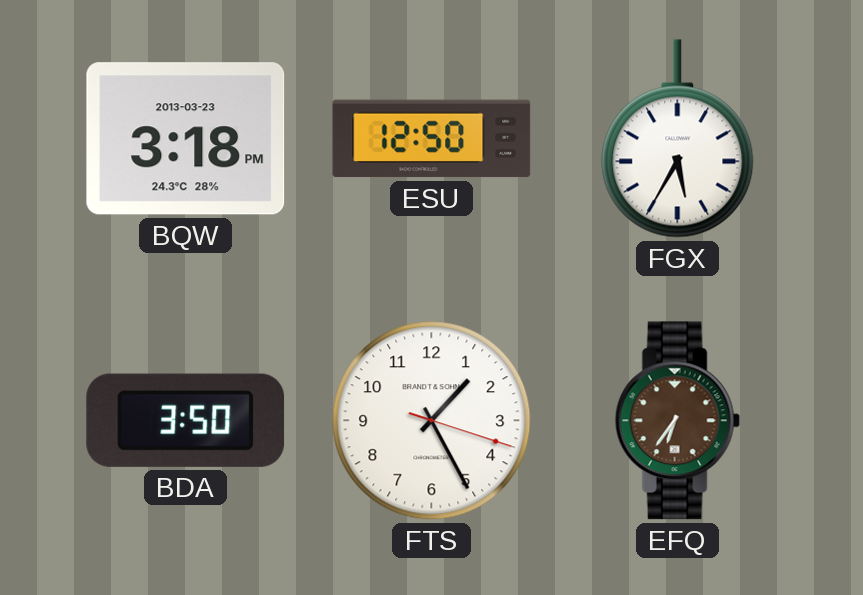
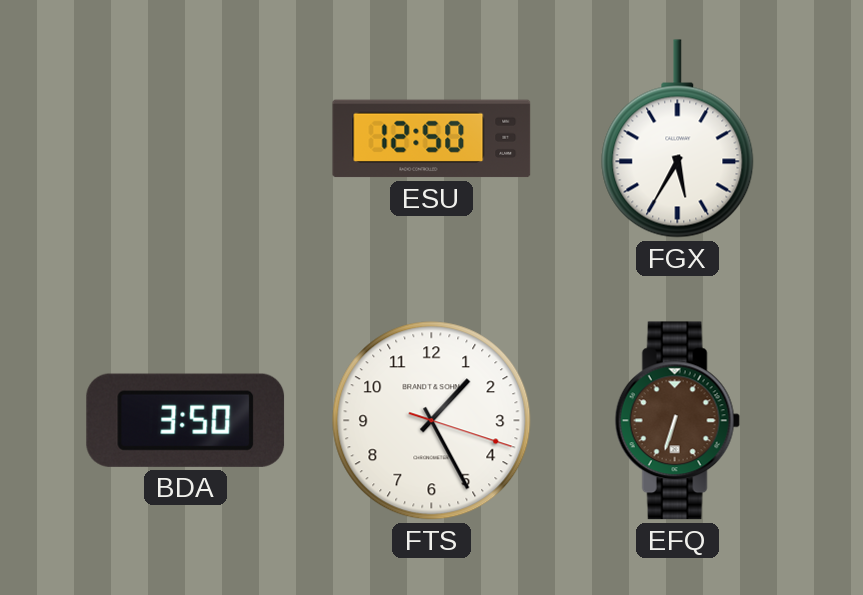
BQW: 3:18 -> none
EFQ: 6:36 -> 6:33
